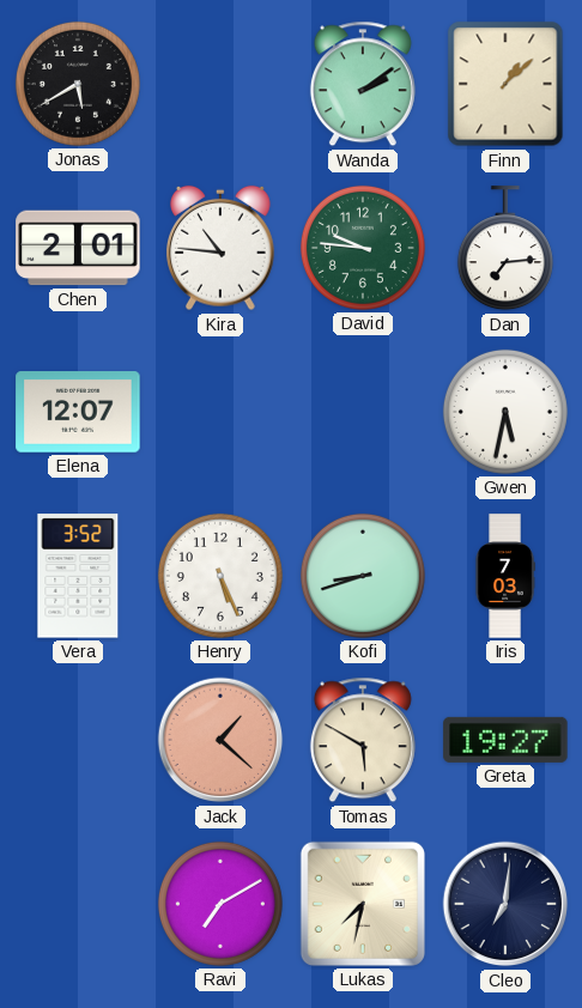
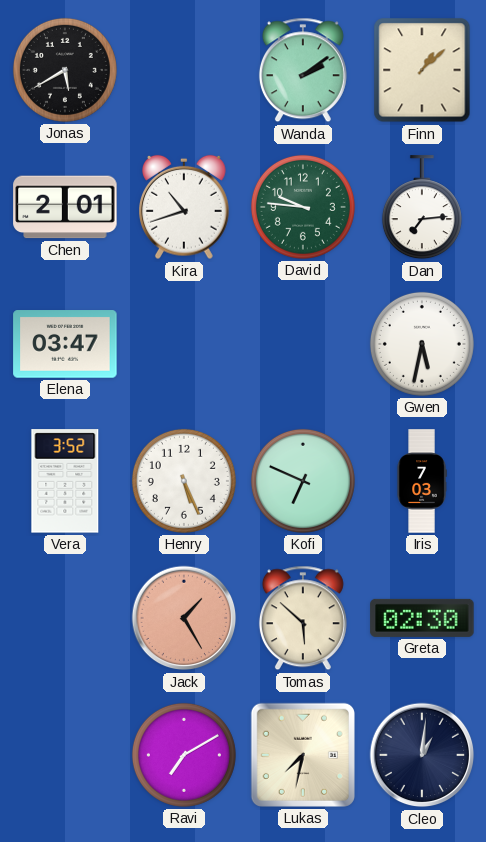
Kira: 10:46 -> 10:42
Elena: 12:07 -> 03:47
Kofi: 8:42 -> 6:49
Jack: 1:22 -> 1:25
Tomas: 5:50 -> 5:52
Greta: 19:27 -> 02:30
Cleo: 7:01 -> 1:01
